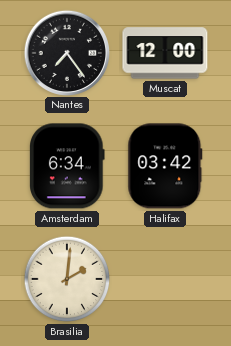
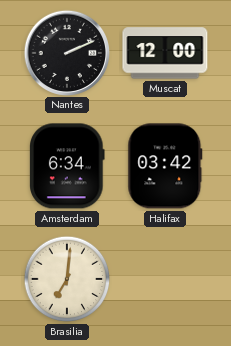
Nantes: 7:24 -> 2:11
Brasilia: 2:01 -> 7:01
